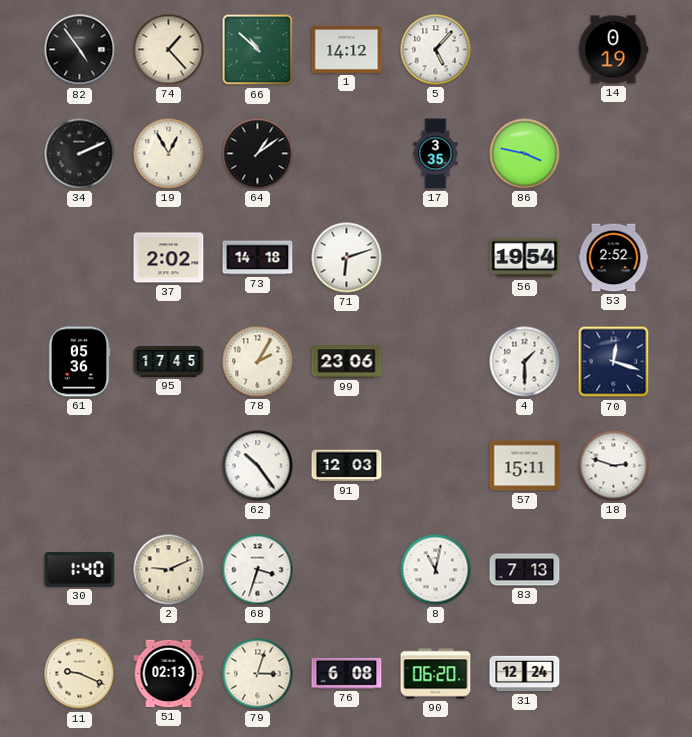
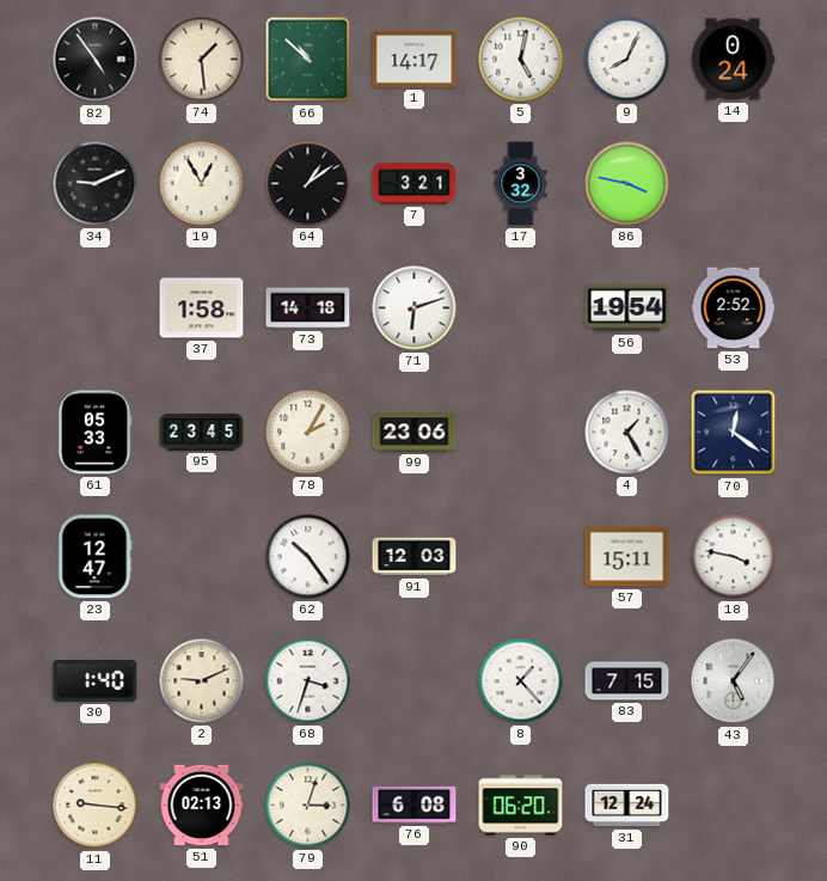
74: 1:23 -> 1:29
1: 14:12 -> 14:17
5: 5:07 -> 5:02
9: none -> 8:04
14: 0:19 -> 0:24
34: 2:11 -> 9:11
7: none -> 3:21
17: 3:35 -> 3:32
37: 2:02 -> 1:58
61: 05:36 -> 05:33
95: 17:45 -> 23:45
4: 1:30 -> 1:25
70: 12:18 -> 12:21
23: none -> 12:47
18: 2:48 -> 3:47
8: 11:02 -> 1:23
83: 7:13 -> 7:15
43: none -> 5:06
11: 9:19 -> 9:16
